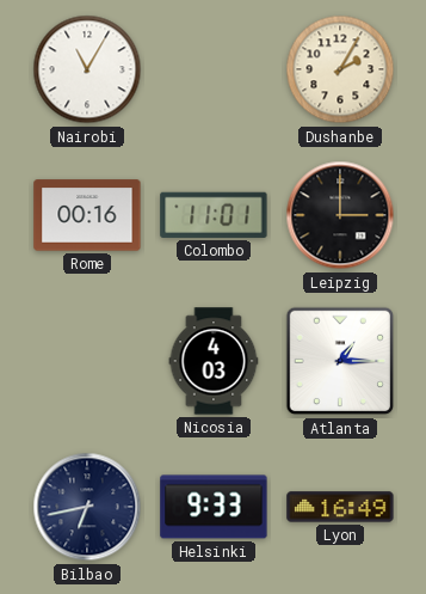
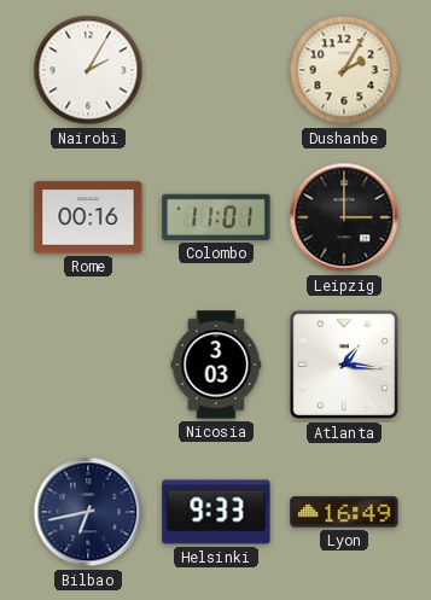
Nairobi: 11:05 -> 2:05
Nicosia: 4:03 -> 3:03
Atlanta: 1:15 -> 1:16
